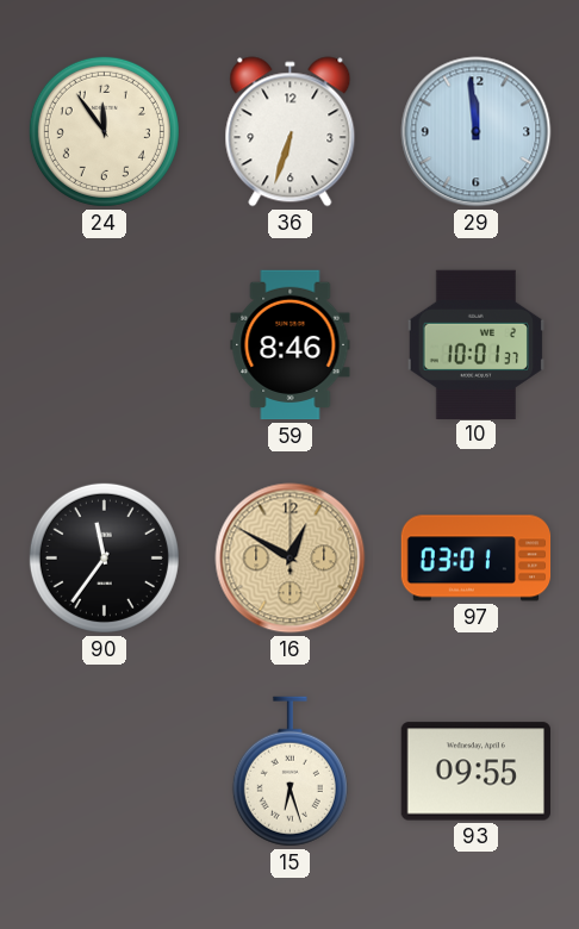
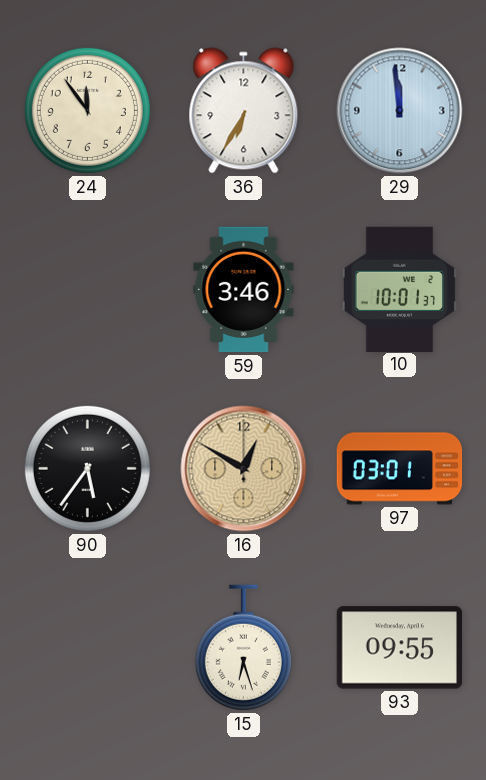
36: 6:33 -> 6:35
59: 8:46 -> 3:46
90: 11:36 -> 5:36
